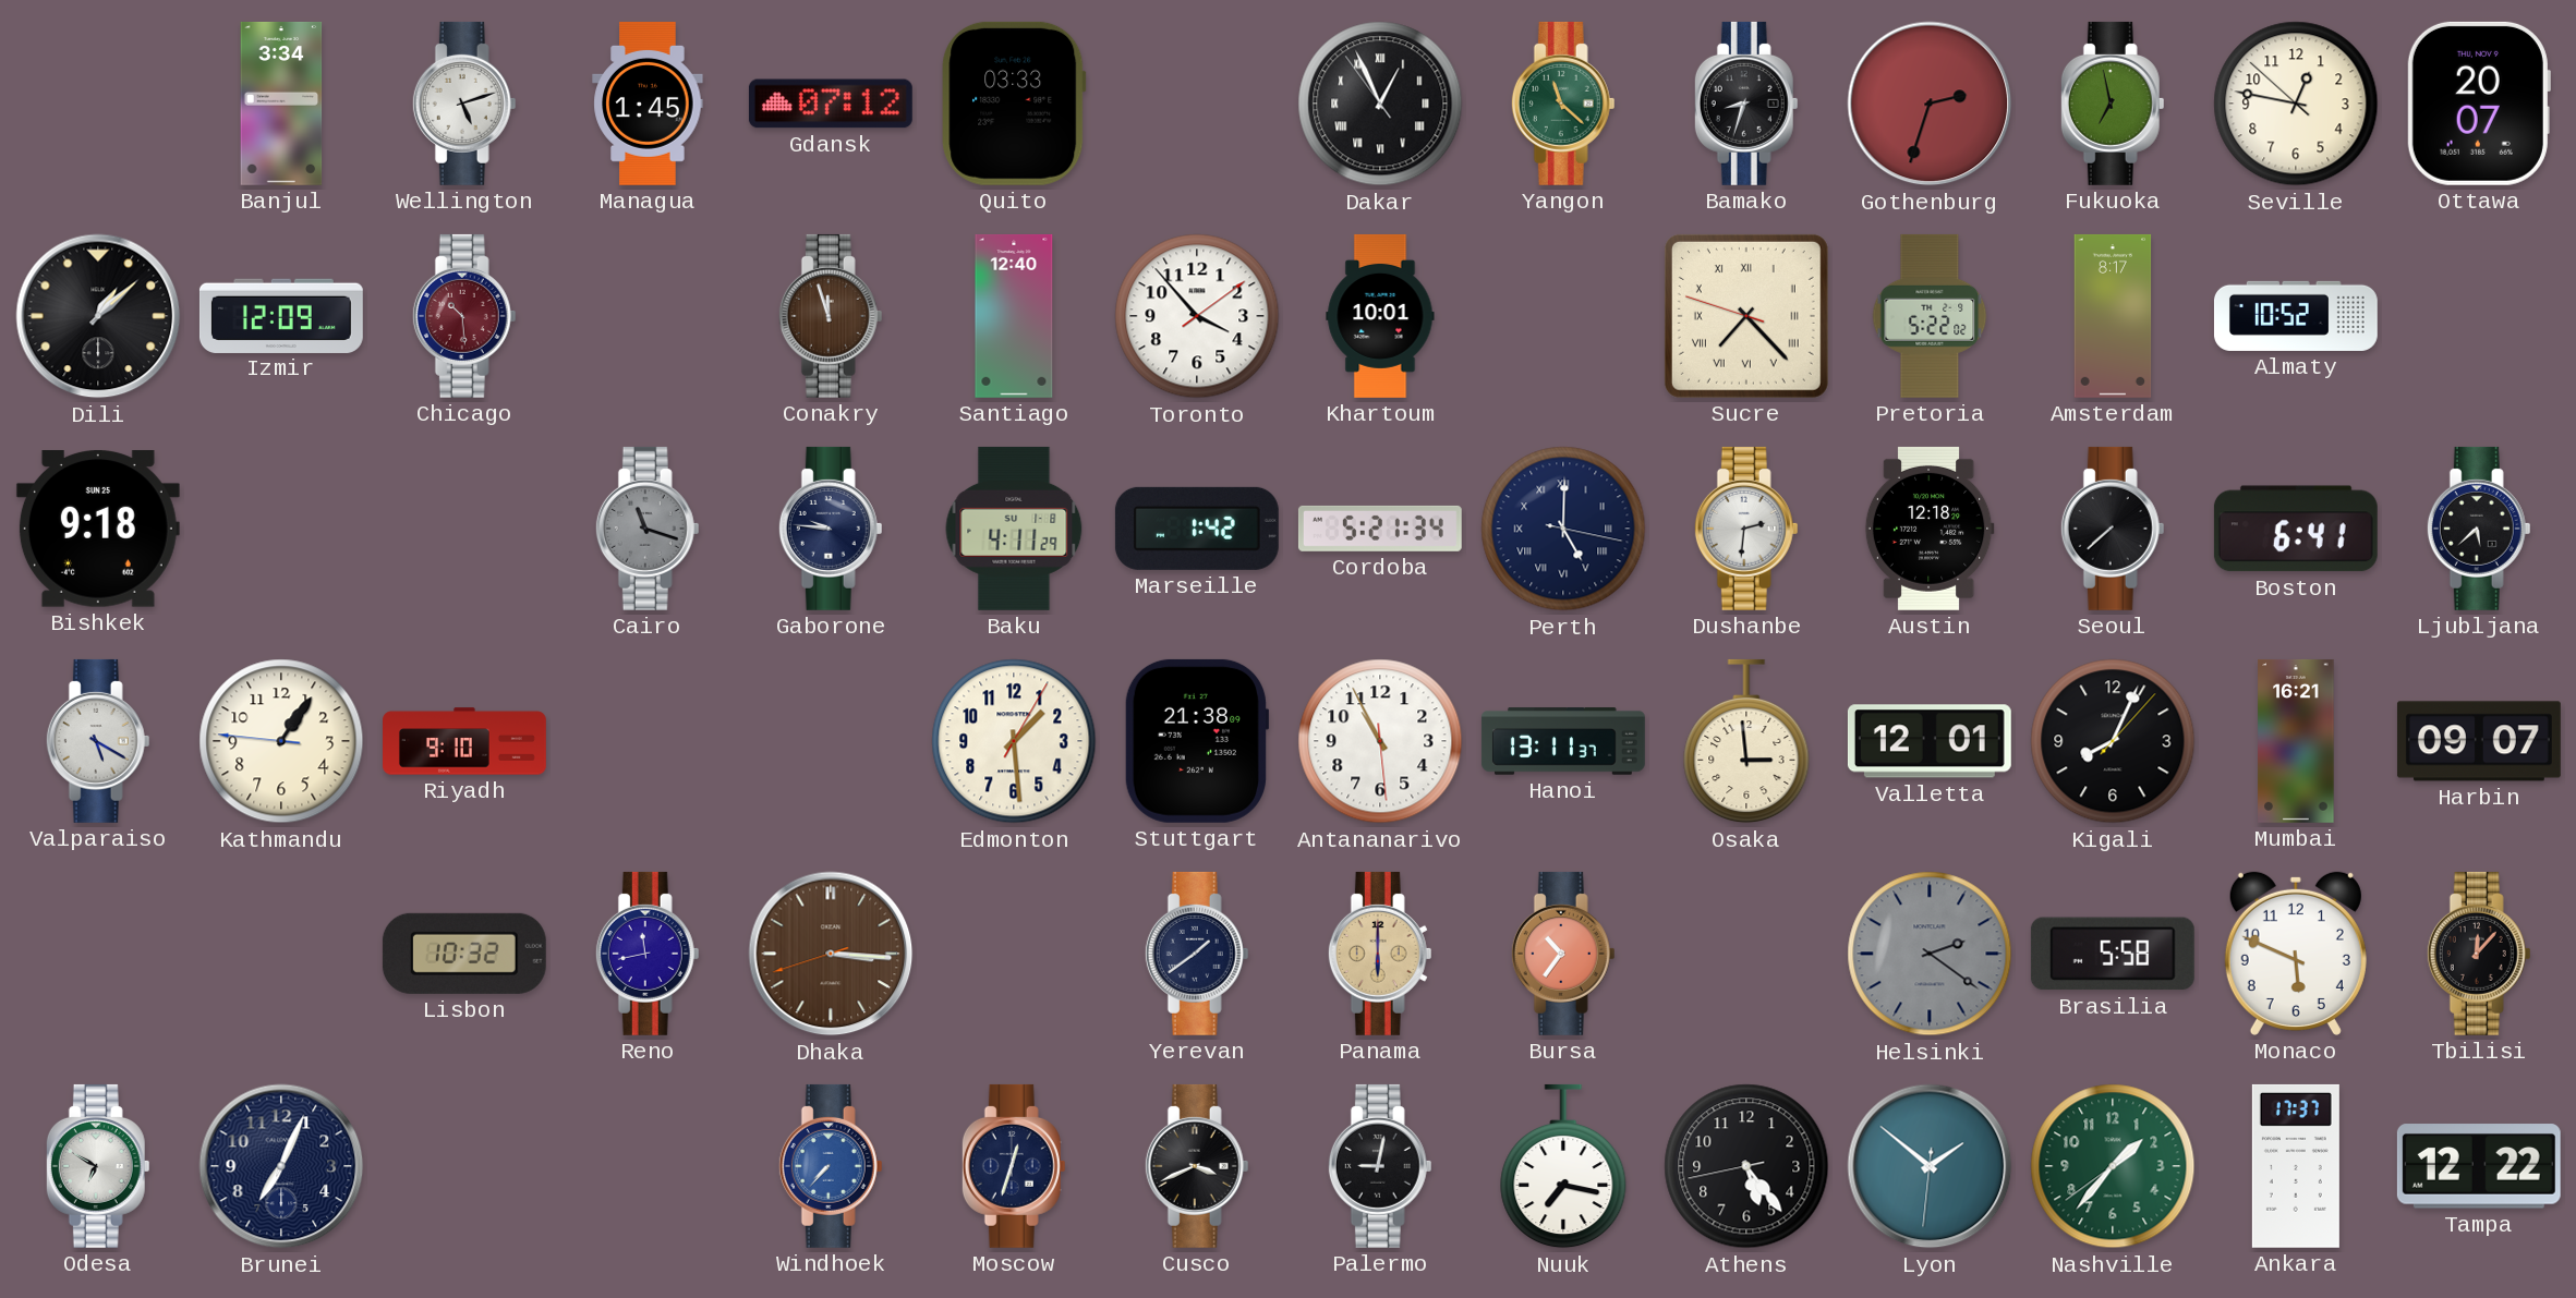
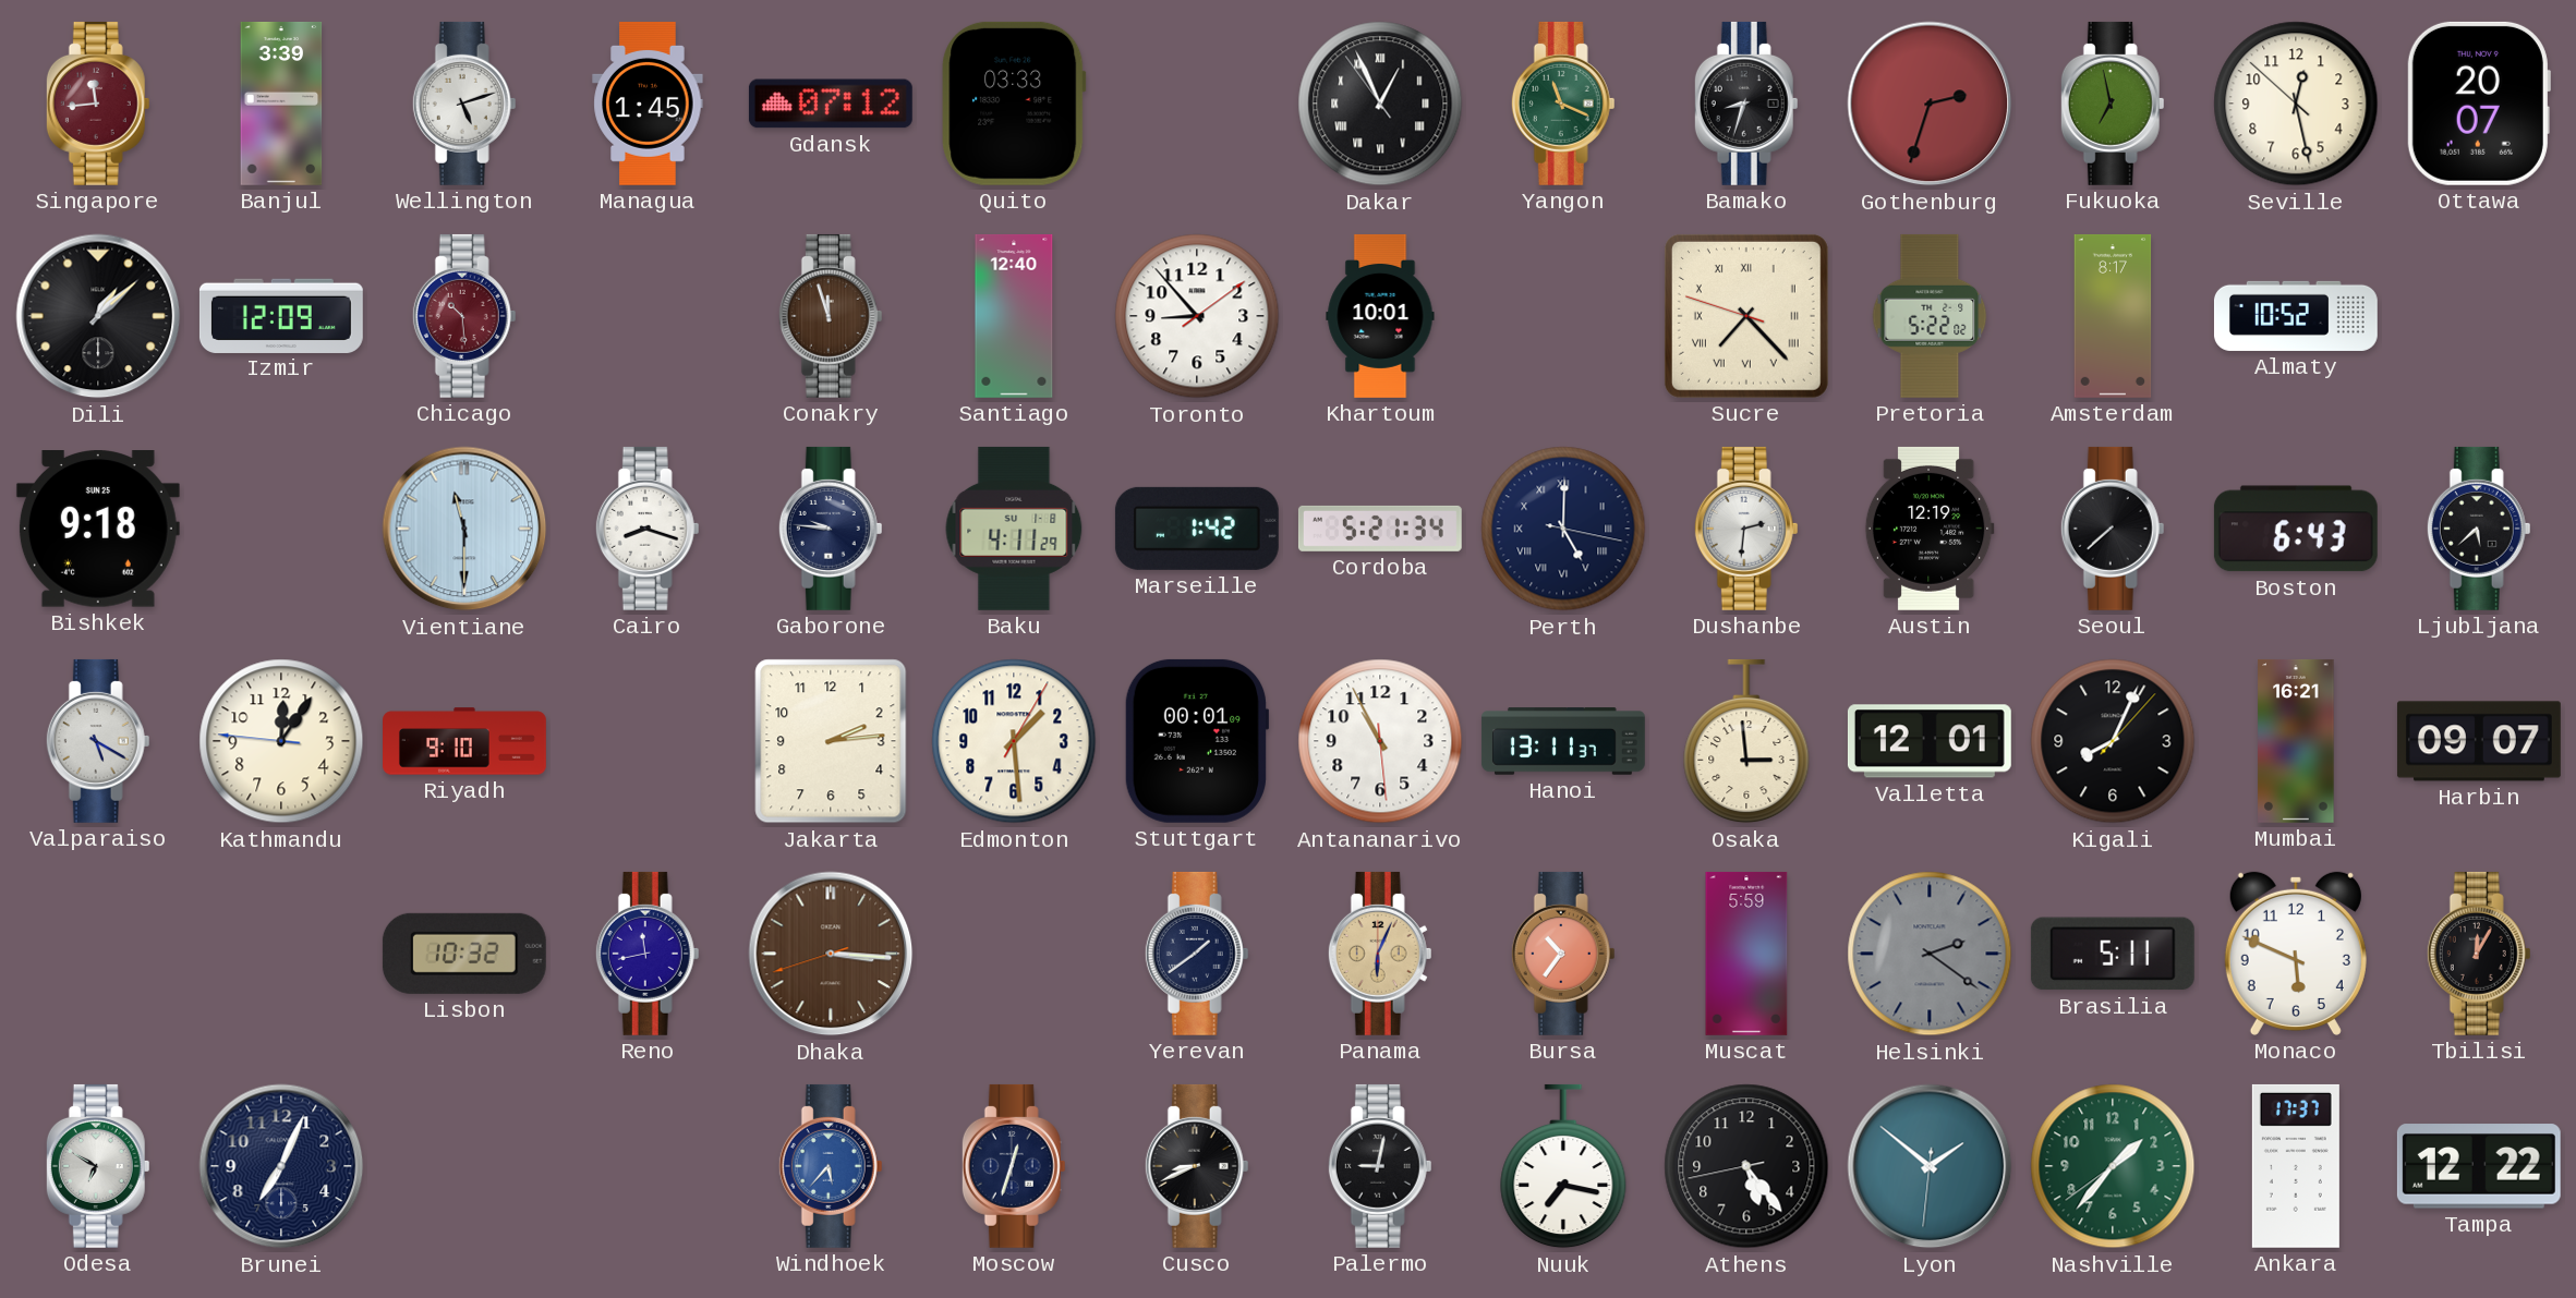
Singapore: none -> 11:44
Banjul: 3:34 -> 3:39
Yangon: 11:22 -> 11:19
Seville: 12:46 -> 12:27
Toronto: 3:53 -> 8:53
Vientiane: none -> 11:30
Cairo: 11:18 -> 8:18
Cairo dial: grey -> white
Austin: 12:18 -> 12:19
Boston: 6:41 -> 6:43
Kathmandu: 1:05 -> 12:05
Jakarta: none -> 2:14
Stuttgart: 21:38 -> 00:01
Panama: 6:00 -> 6:04
Muscat: none -> 5:59
Brasilia: 5:58 -> 5:11
Tbilisi: 12:07 -> 12:05
Windhoek: 7:37 -> 5:37
Cusco: 3:41 -> 8:41
